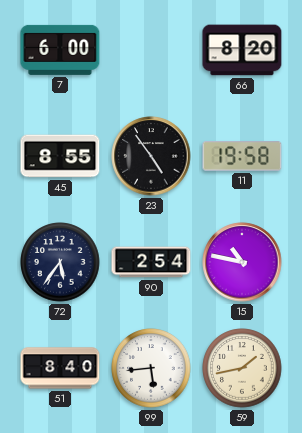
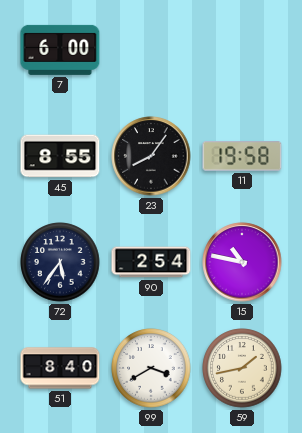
66: 8:20 -> none
23: 4:54 -> 8:06
99: 5:44 -> 3:40
